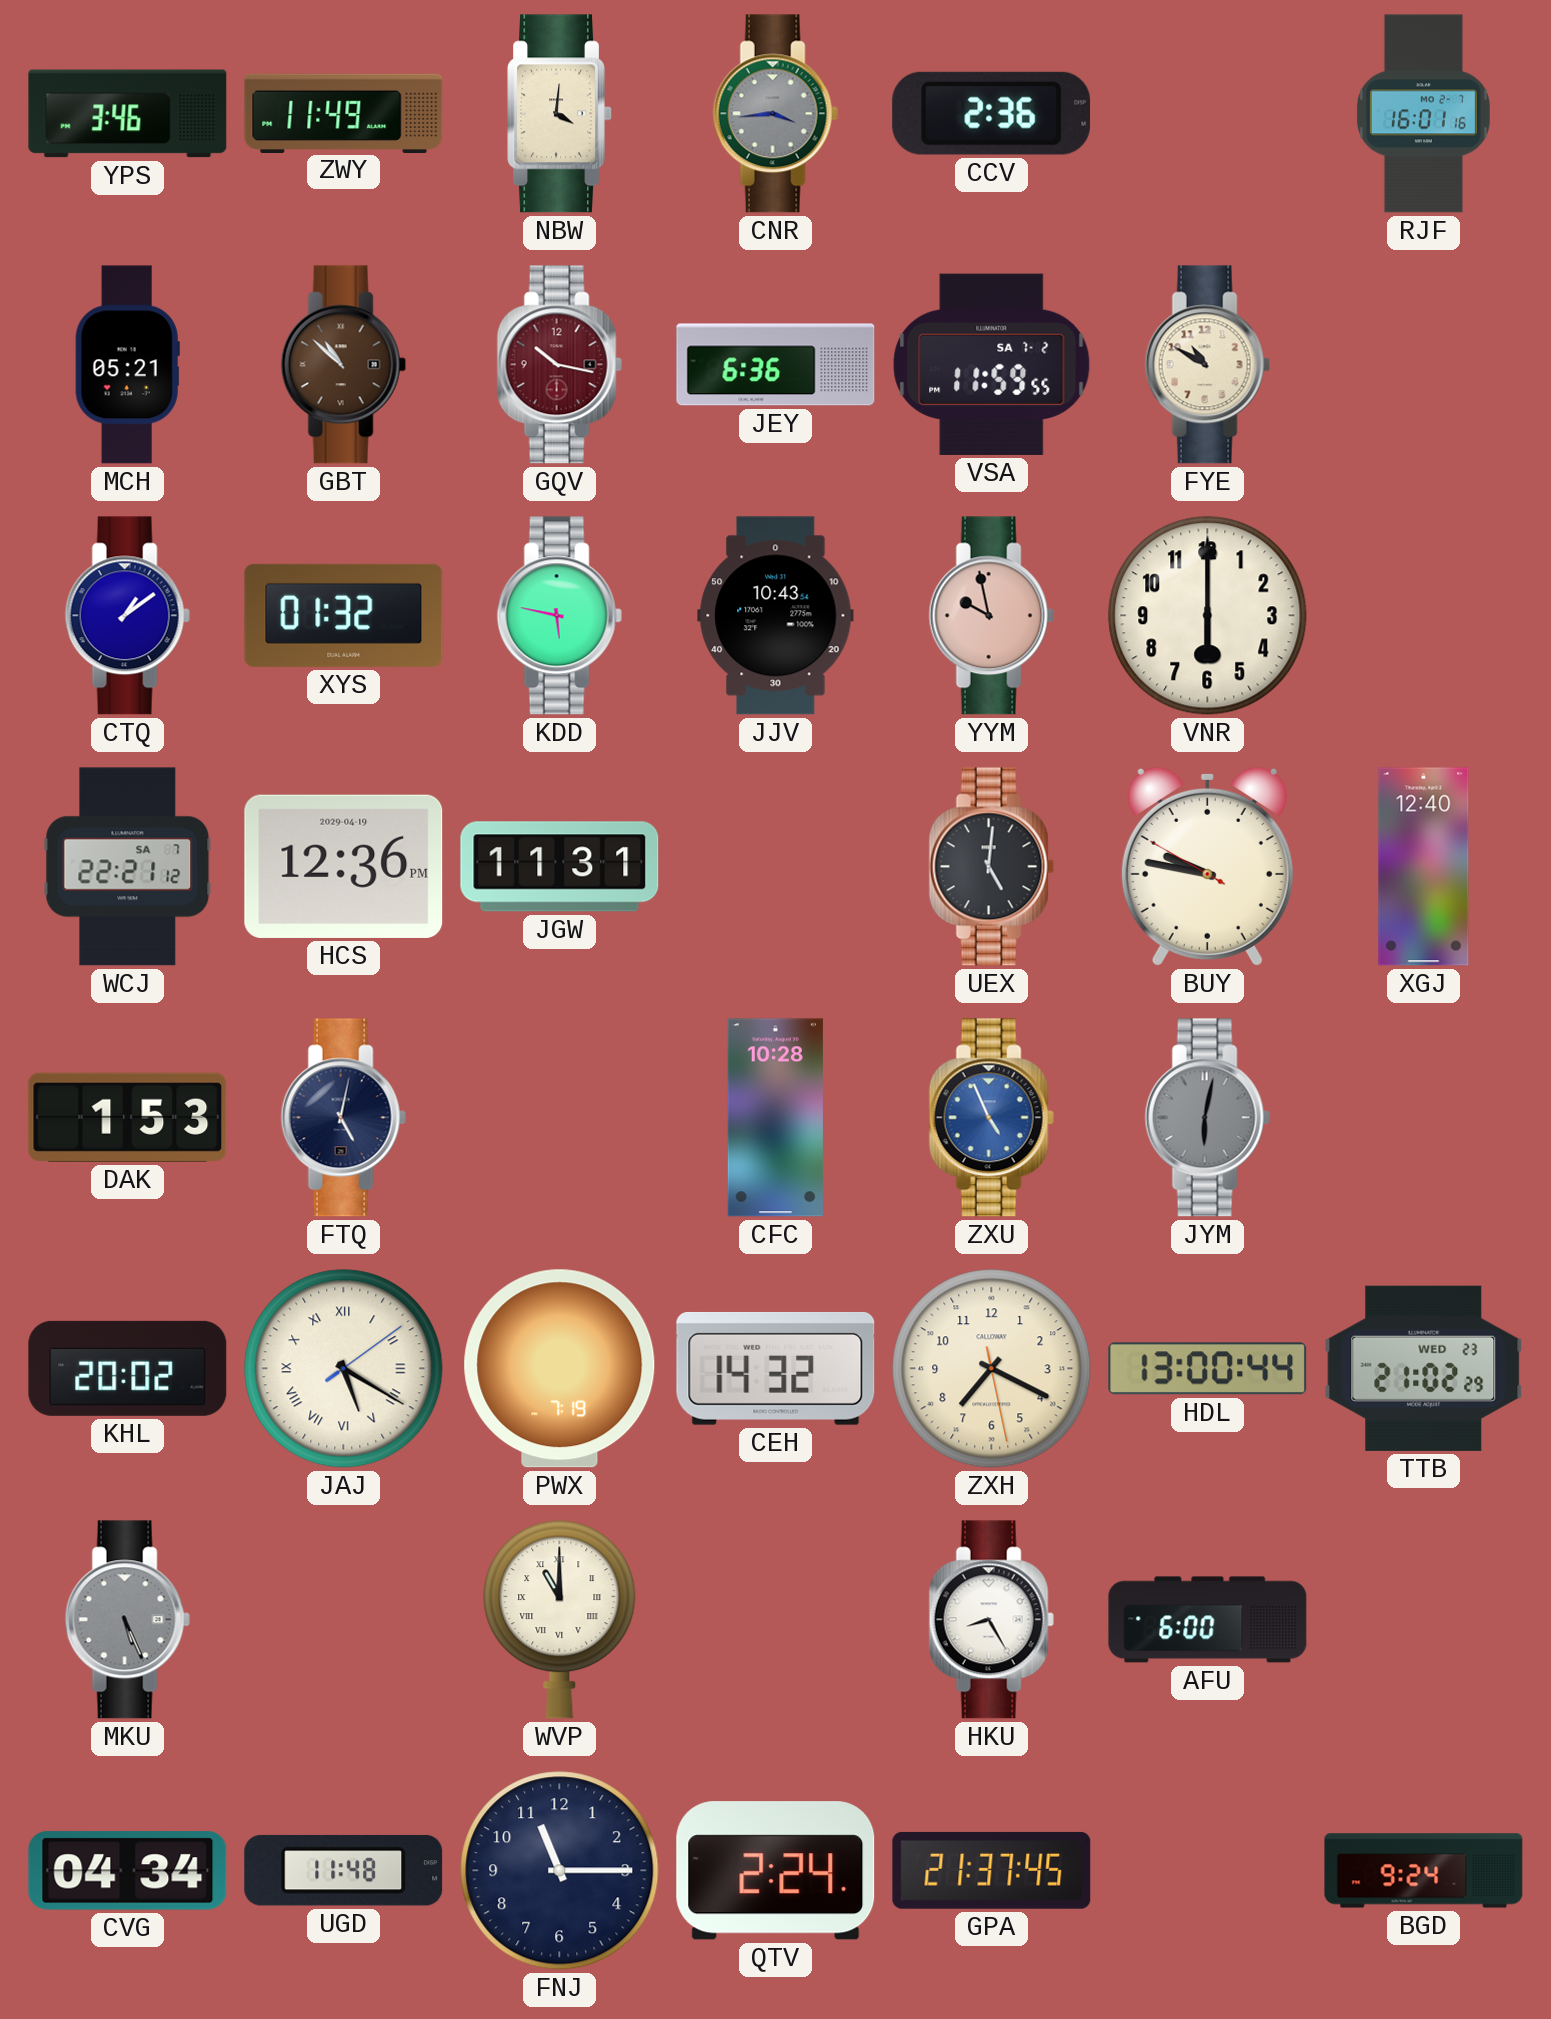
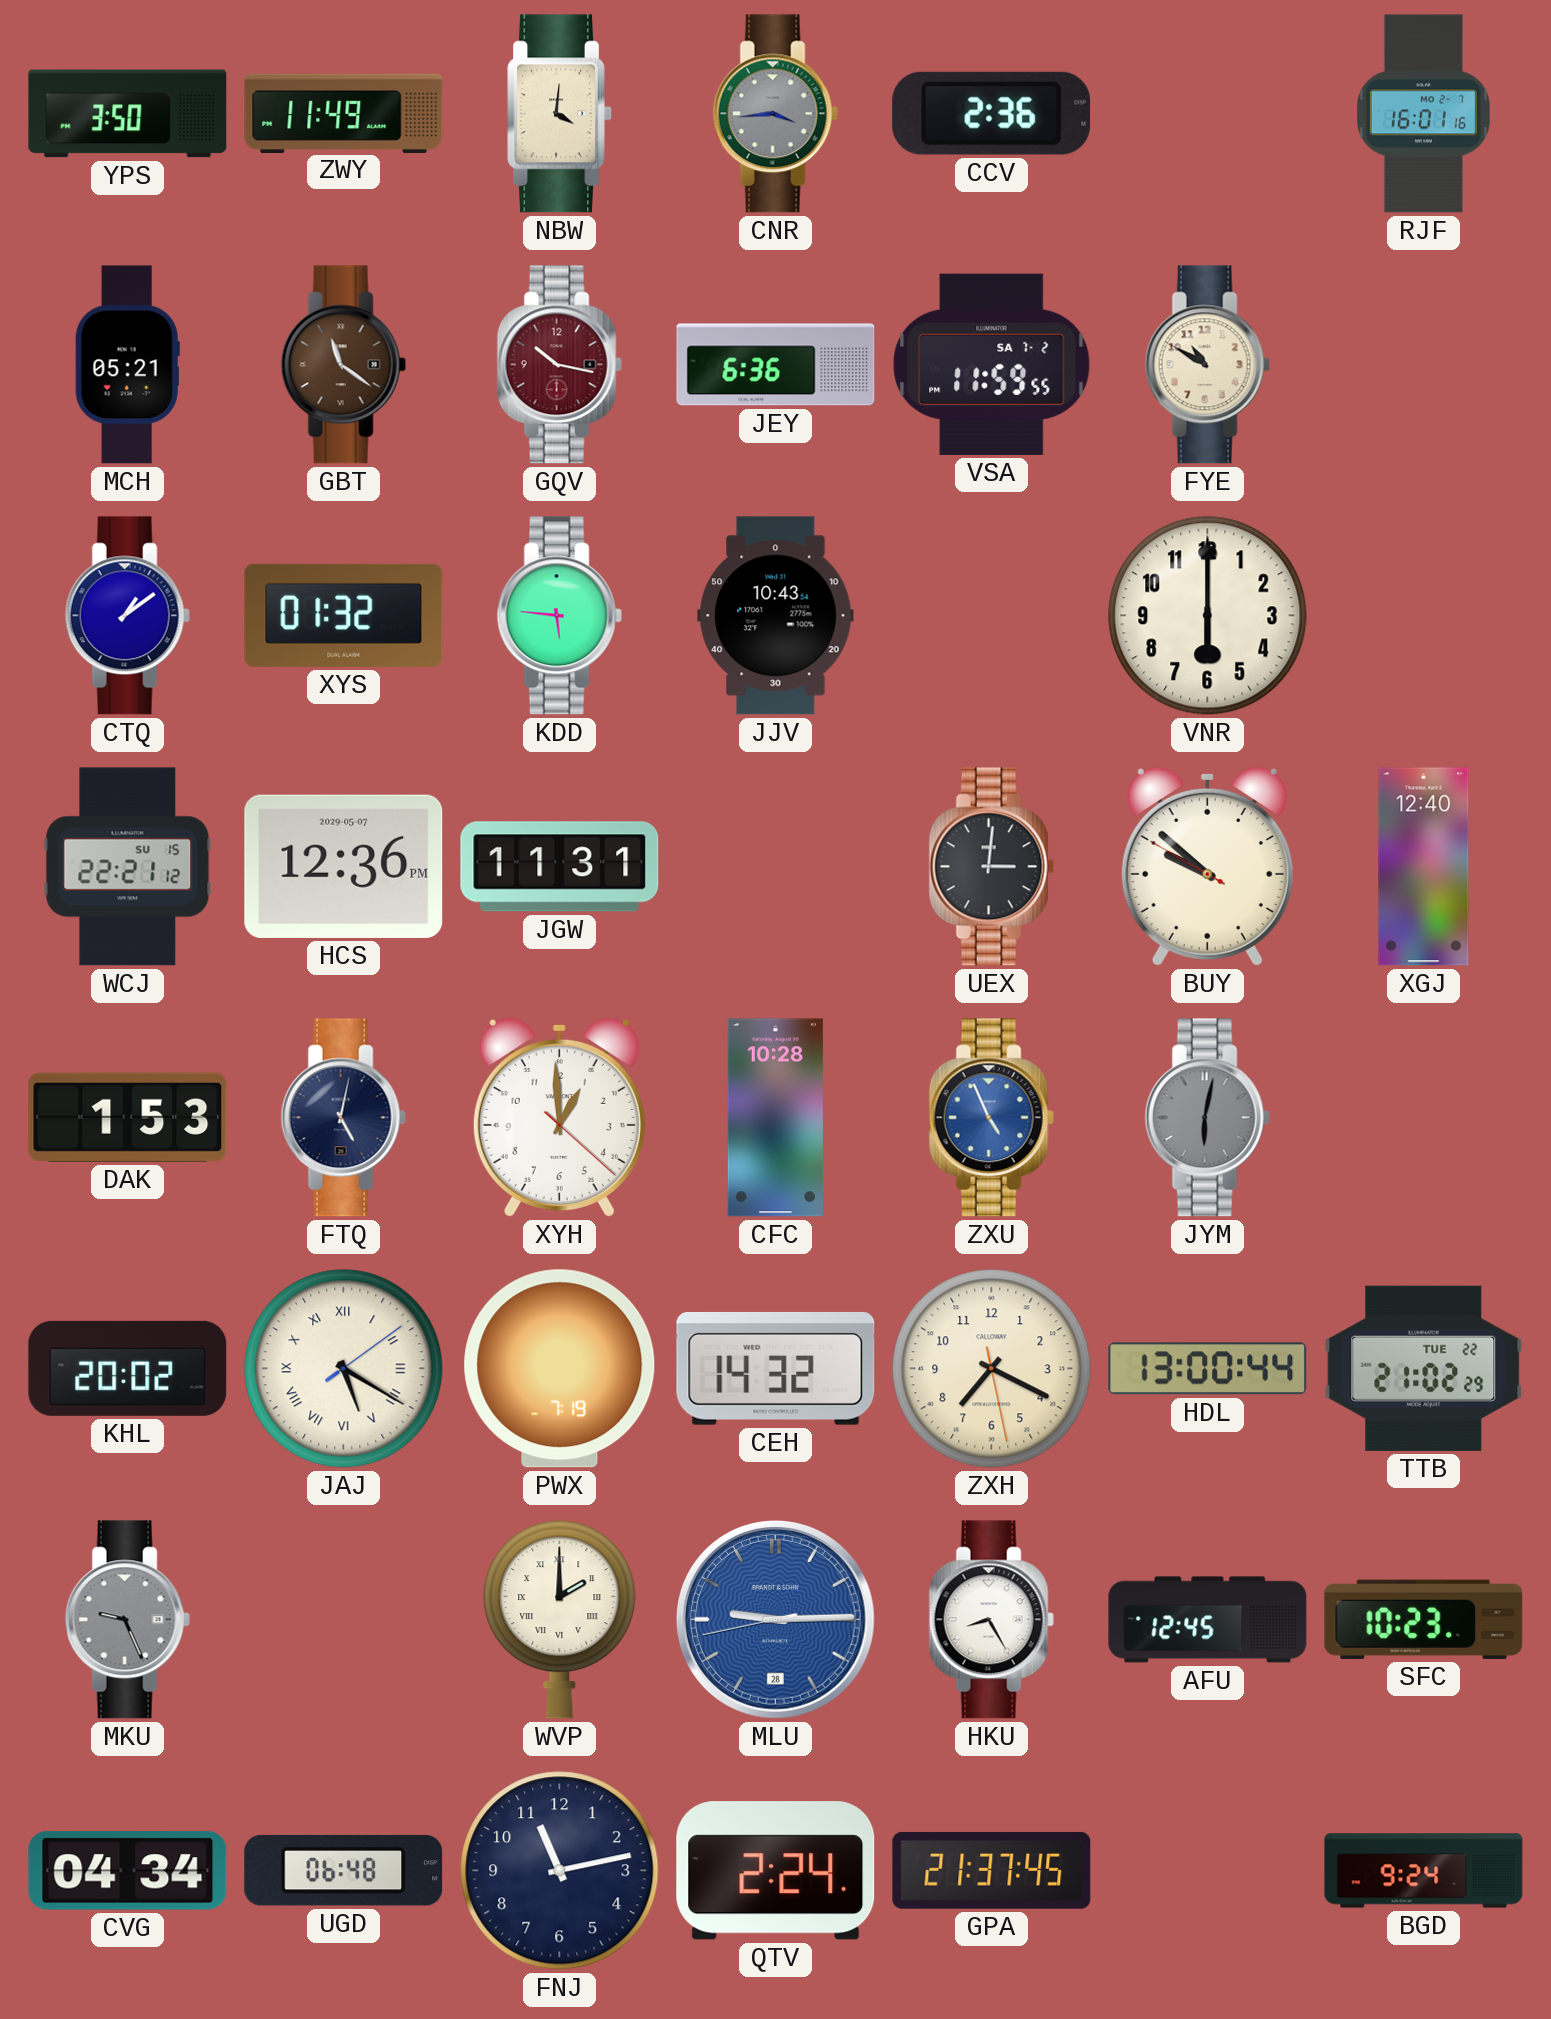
YPS: 3:46 -> 3:50
GBT: 10:52 -> 11:21
KDD: 5:47 -> 5:46
YYM: 9:58 -> none
WCJ date: SA 7 -> SU 15
HCS date: 2029-04-19 -> 2029-05-07
UEX: 5:01 -> 3:01
BUY: 9:46 -> 9:51
XYH: none -> 12:59
TTB date: WED 23 -> TUE 22
MKU: 5:26 -> 9:26
WVP: 11:00 -> 2:00
MLU: none -> 9:14
AFU: 6:00 -> 12:45
SFC: none -> 10:23
UGD: 11:48 -> 06:48
FNJ: 11:15 -> 11:13
